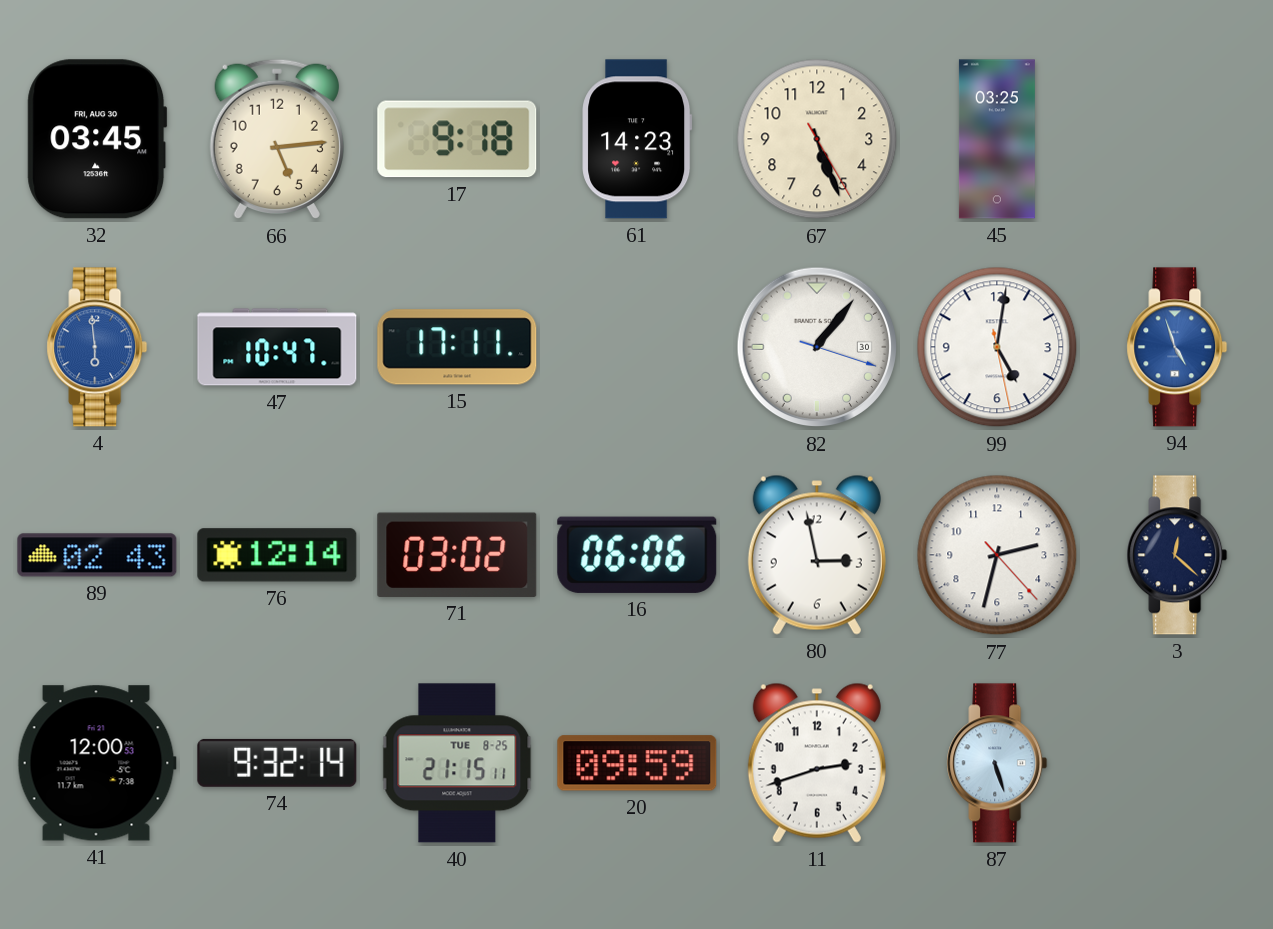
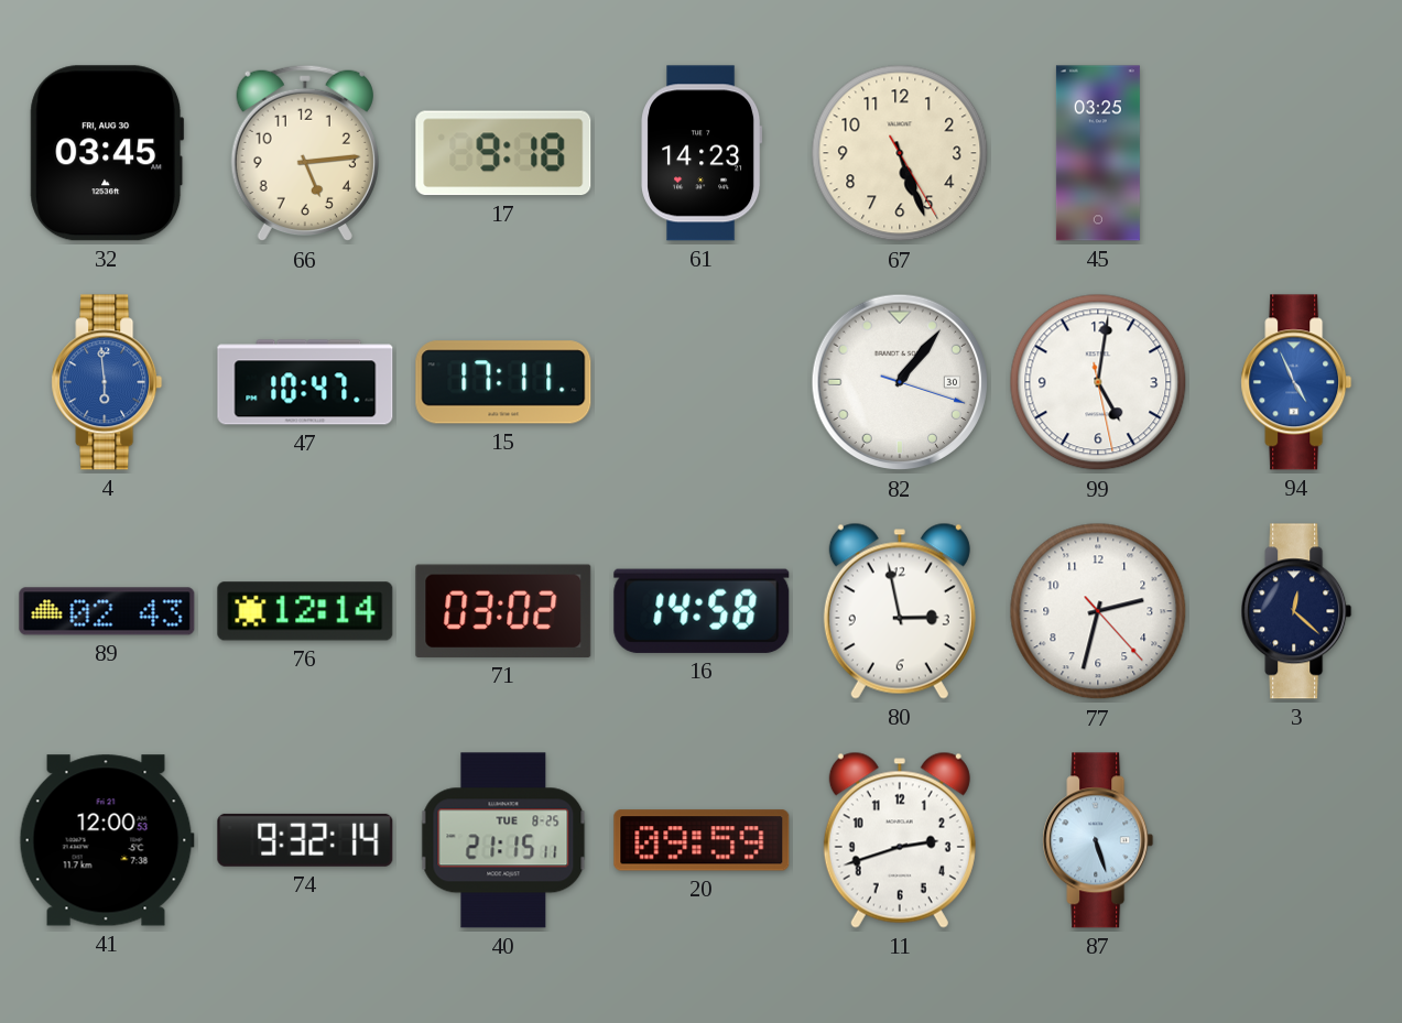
94: 4:57 -> 4:56
16: 06:06 -> 14:58
